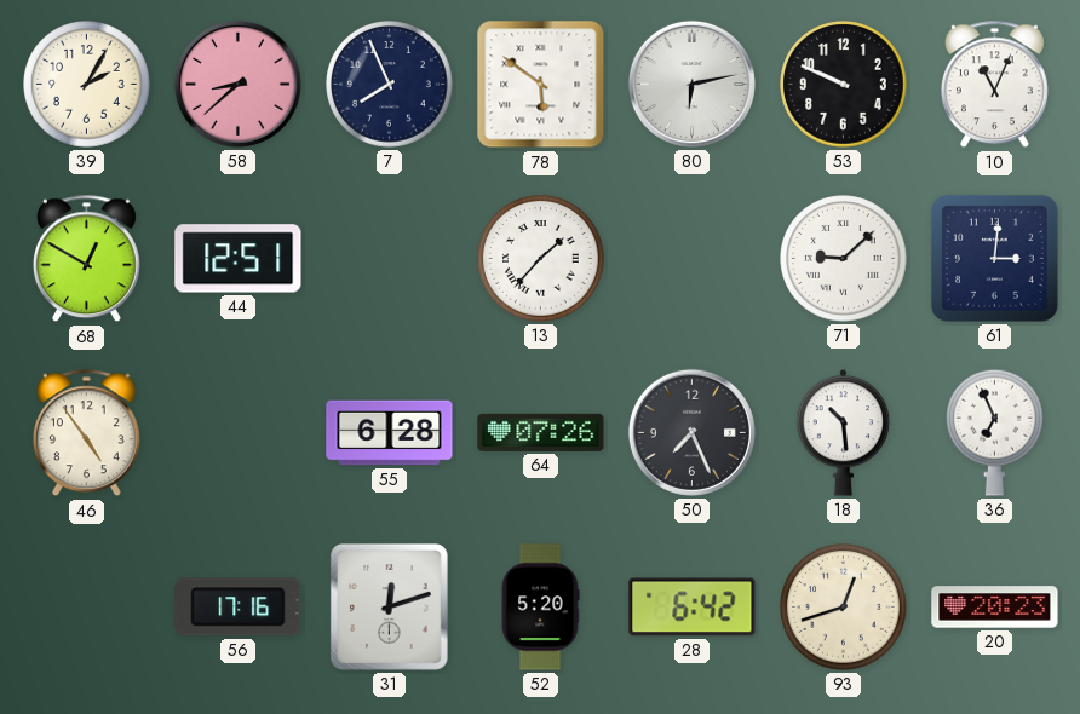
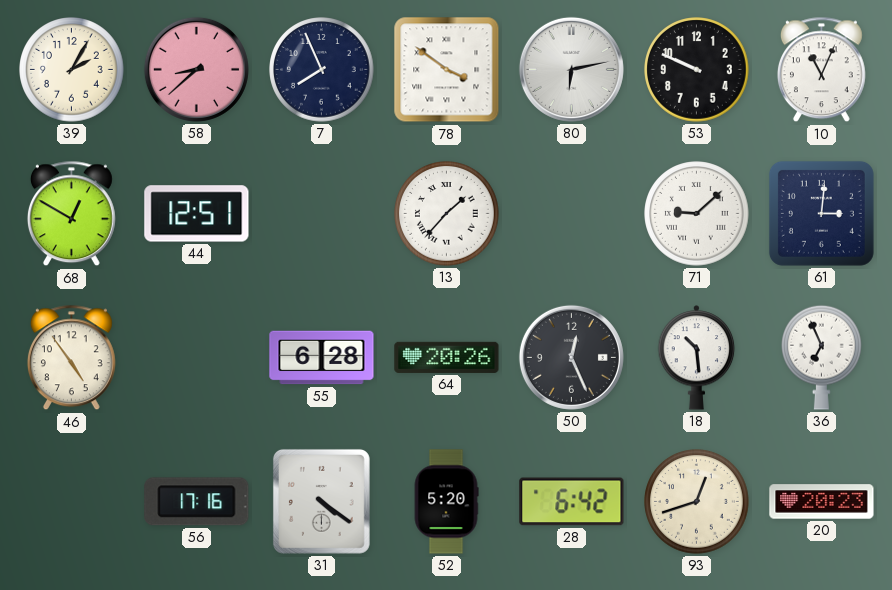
78: 5:51 -> 3:51
64: 07:26 -> 20:26
50: 7:26 -> 12:26
31: 12:12 -> 4:21
